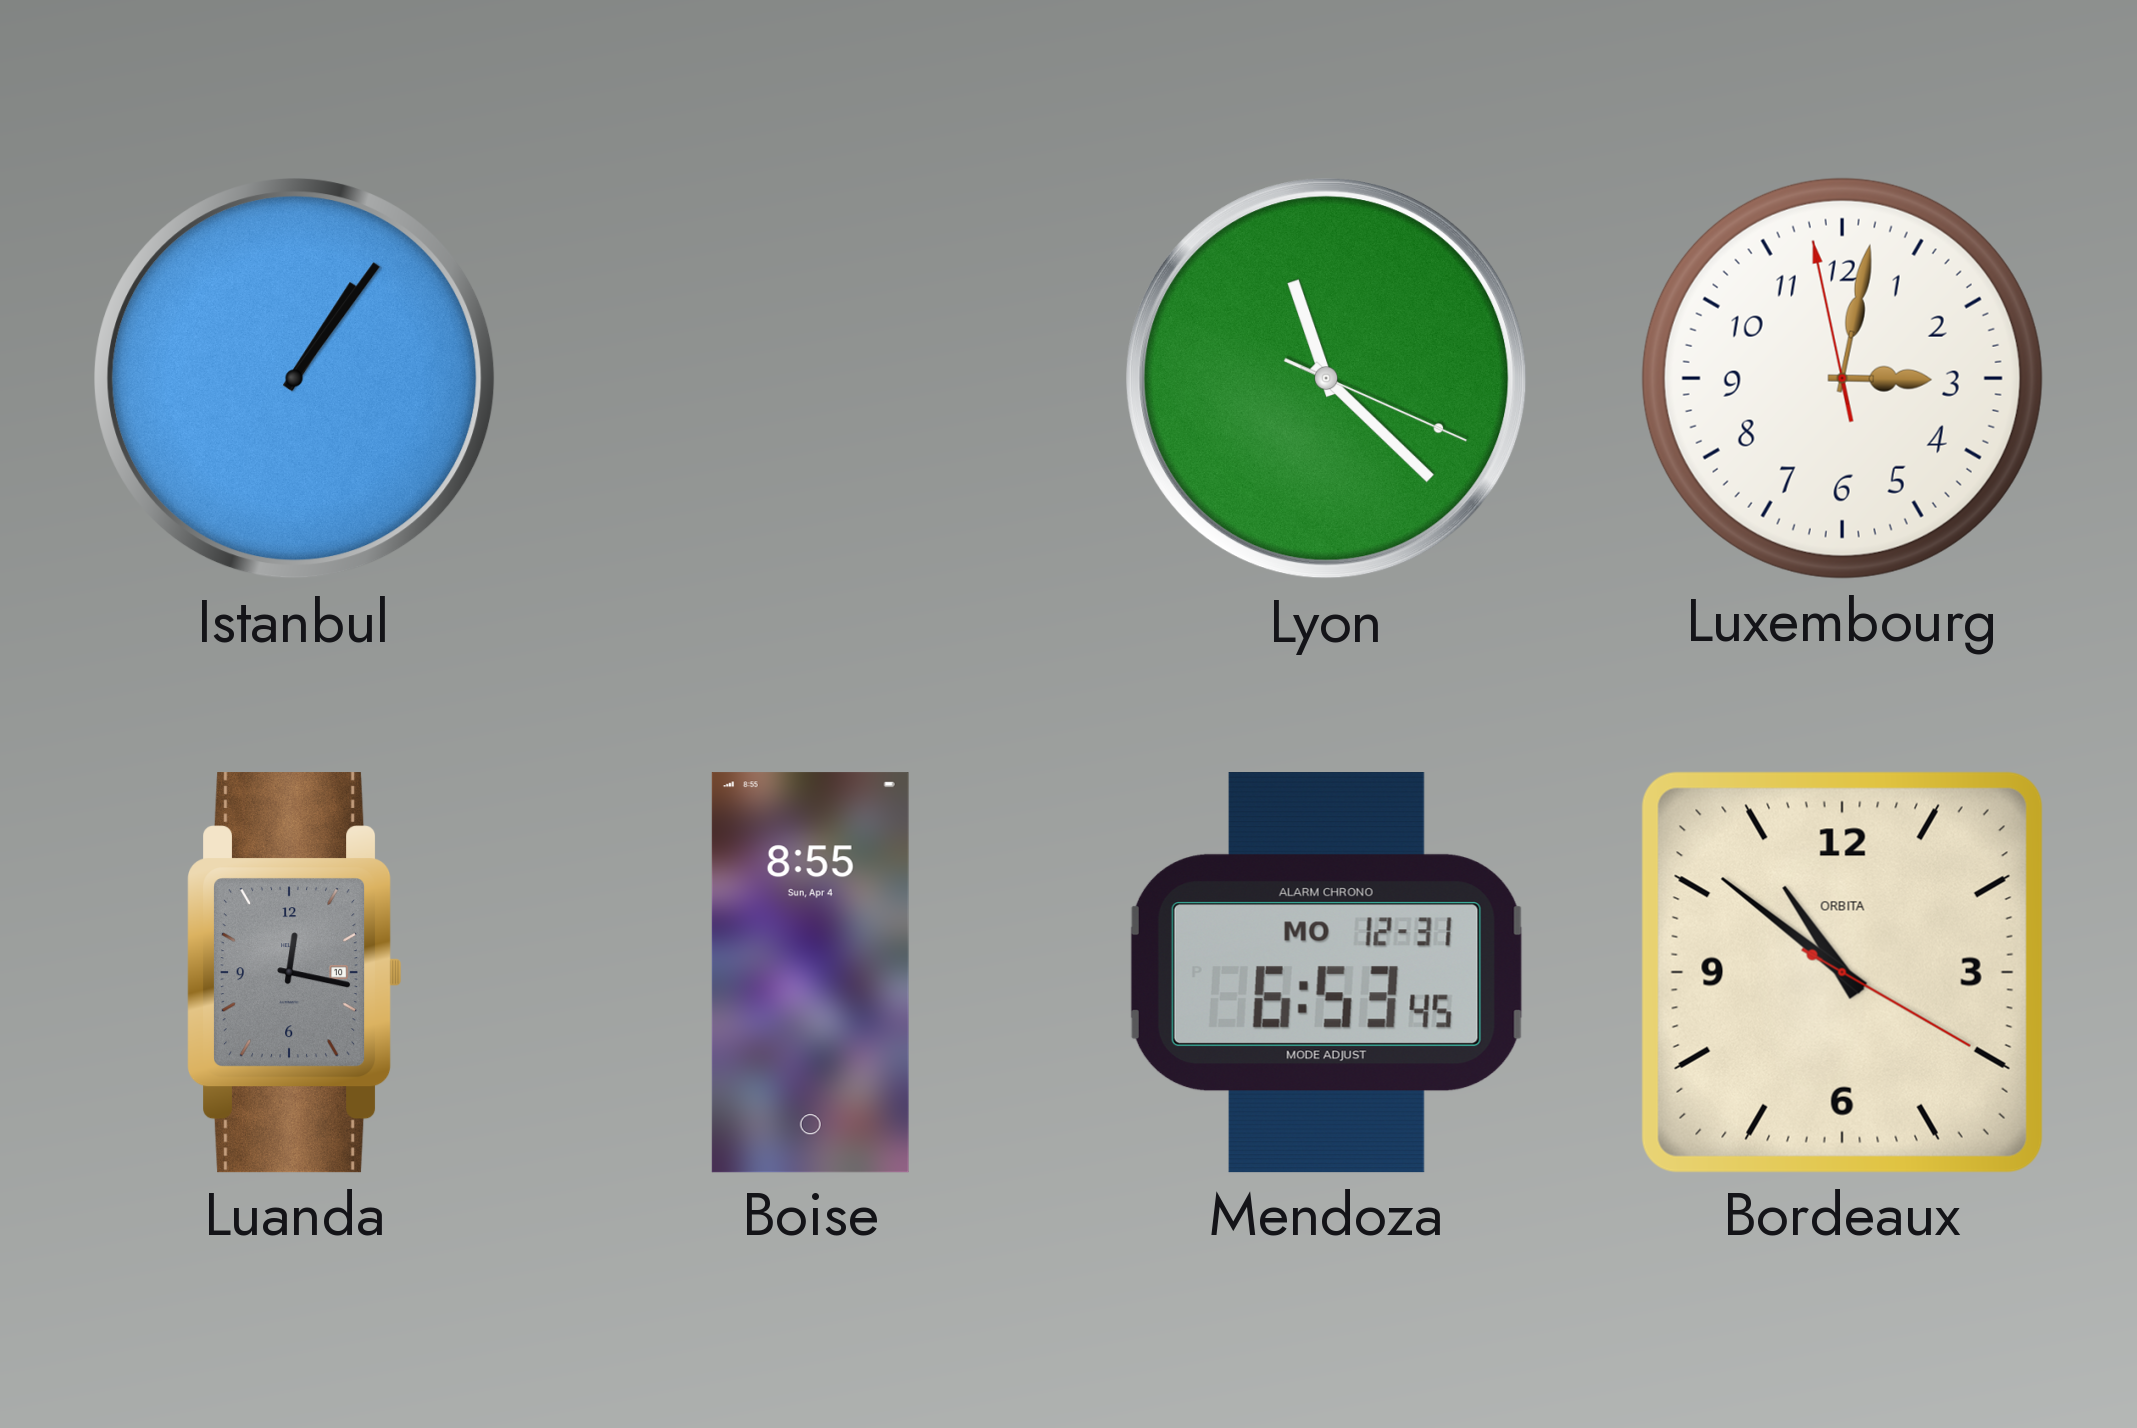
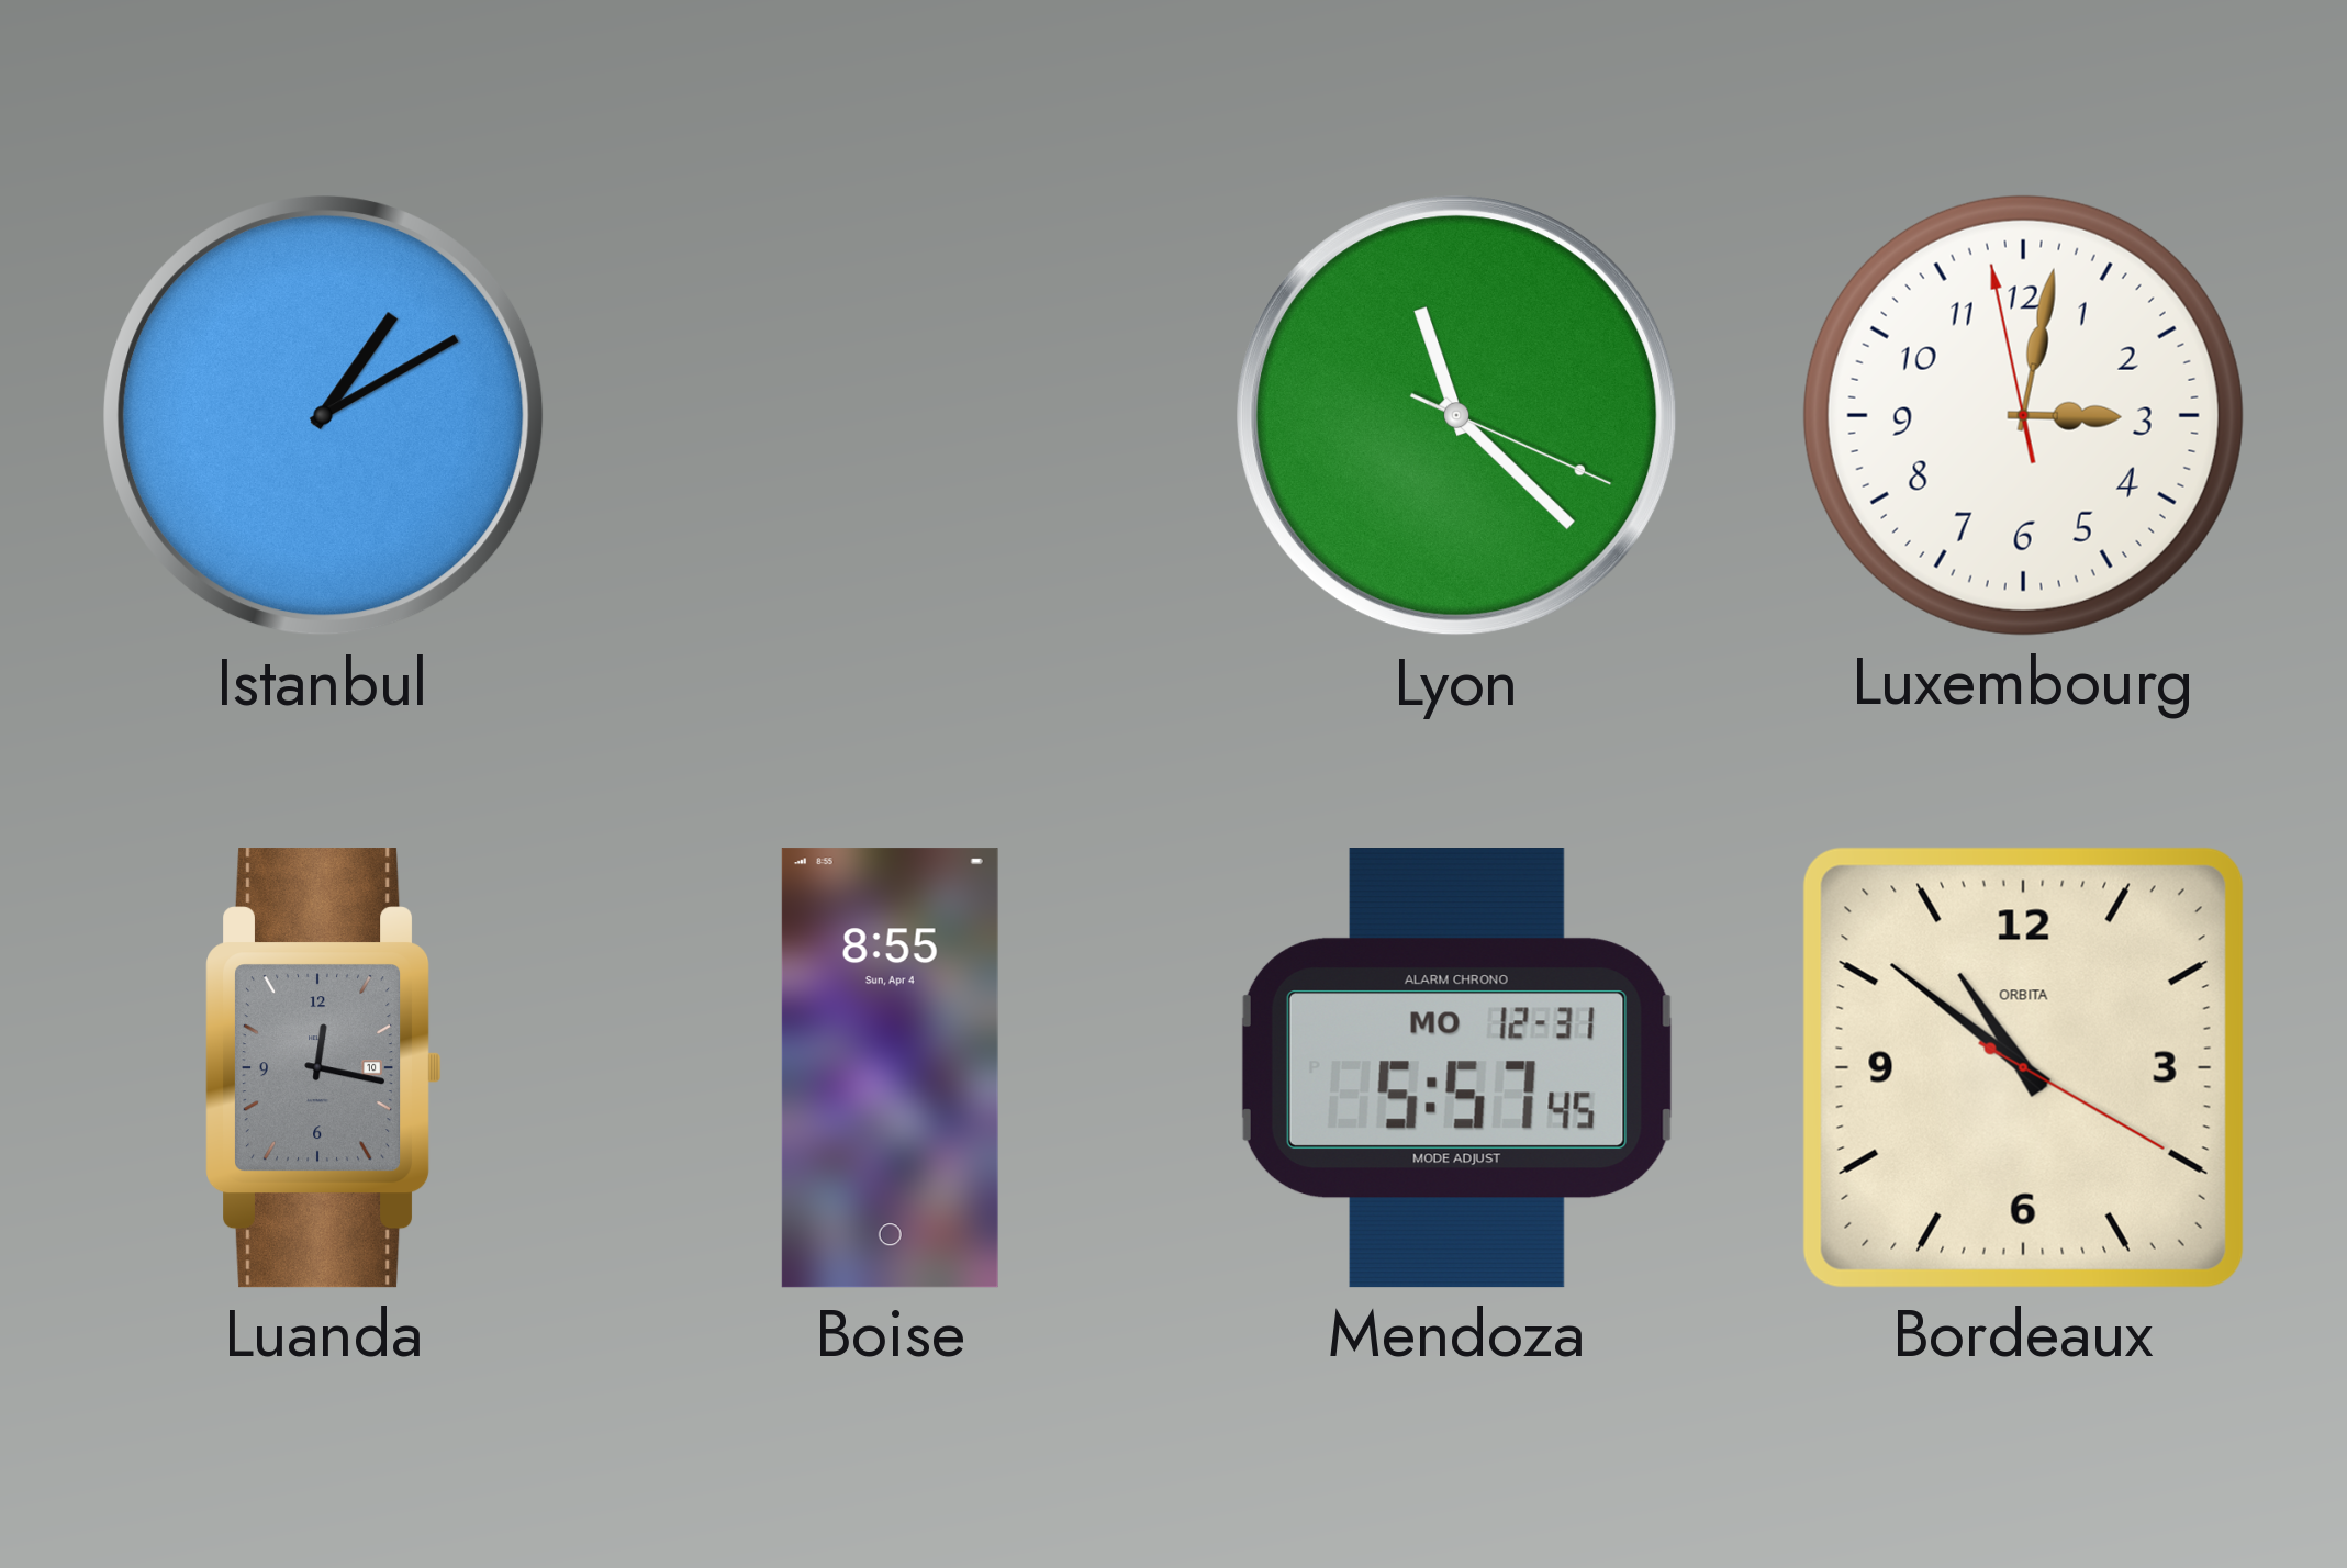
Istanbul: 1:06 -> 1:10
Mendoza: 6:53 -> 5:57
